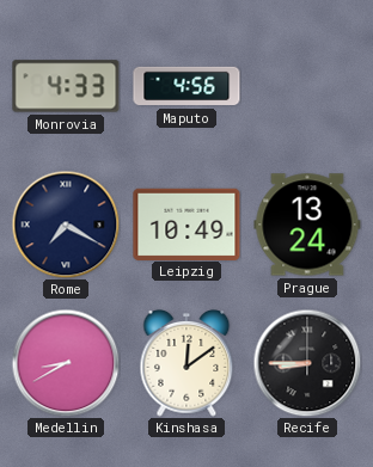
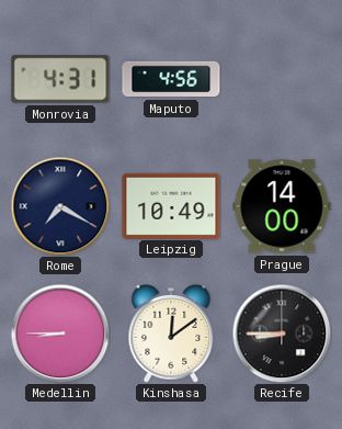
Monrovia: 4:33 -> 4:31
Prague: 13:24 -> 14:00
Medellin: 8:40 -> 8:45
